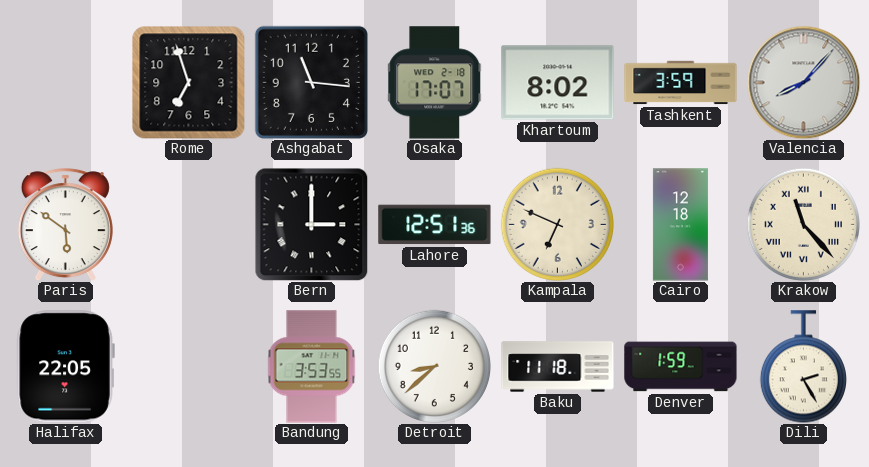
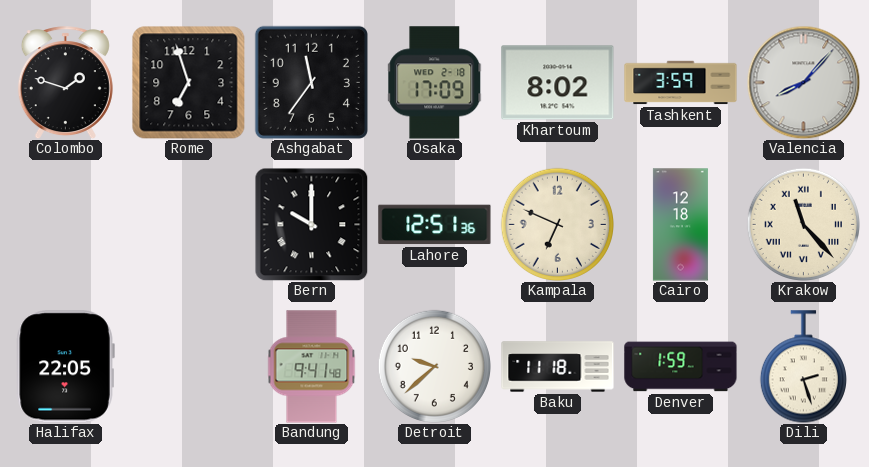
Colombo: none -> 1:48
Ashgabat: 11:16 -> 11:36
Osaka: 17:07 -> 17:09
Paris: 5:51 -> none
Bern: 3:00 -> 10:00
Bandung: 3:53 -> 9:41
Detroit: 8:38 -> 9:38
Dili: 2:25 -> 2:27
